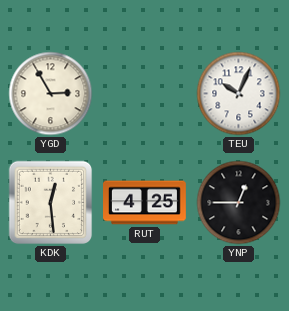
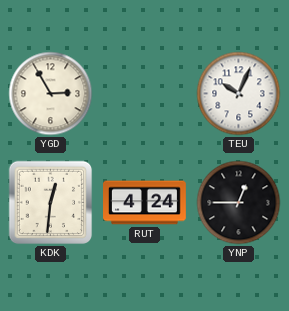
KDK: 12:29 -> 12:31
RUT: 4:25 -> 4:24
